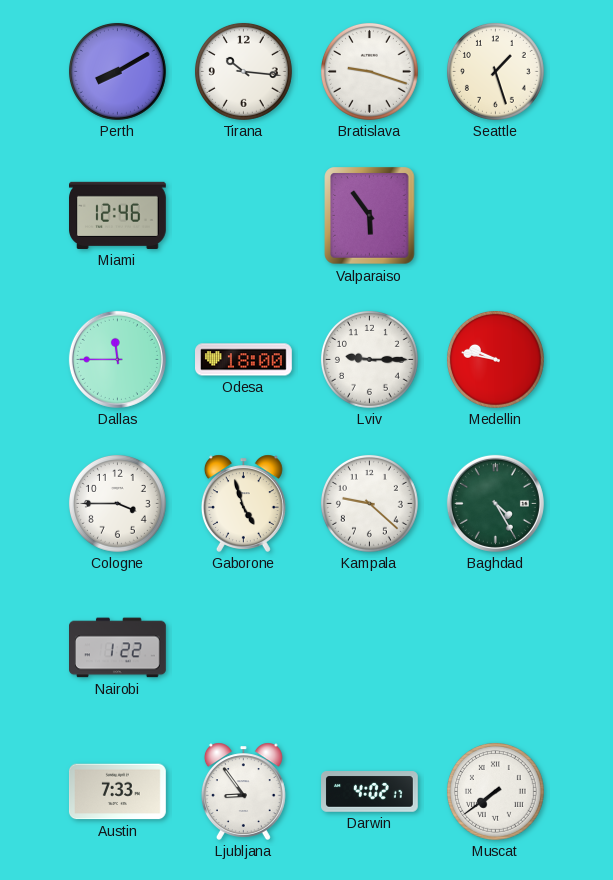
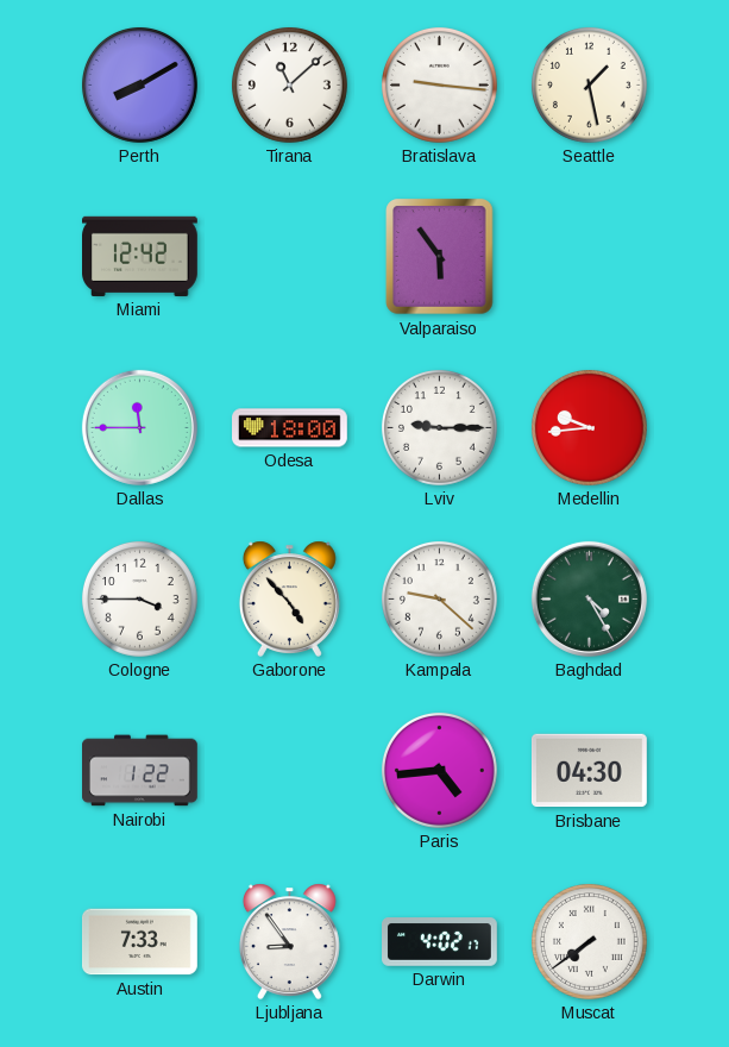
Tirana: 10:16 -> 11:08
Bratislava: 9:18 -> 9:16
Seattle: 1:27 -> 1:28
Miami: 12:46 -> 12:42
Medellin: 9:47 -> 9:44
Gaborone: 4:57 -> 4:53
Paris: none -> 4:44
Brisbane: none -> 04:30
